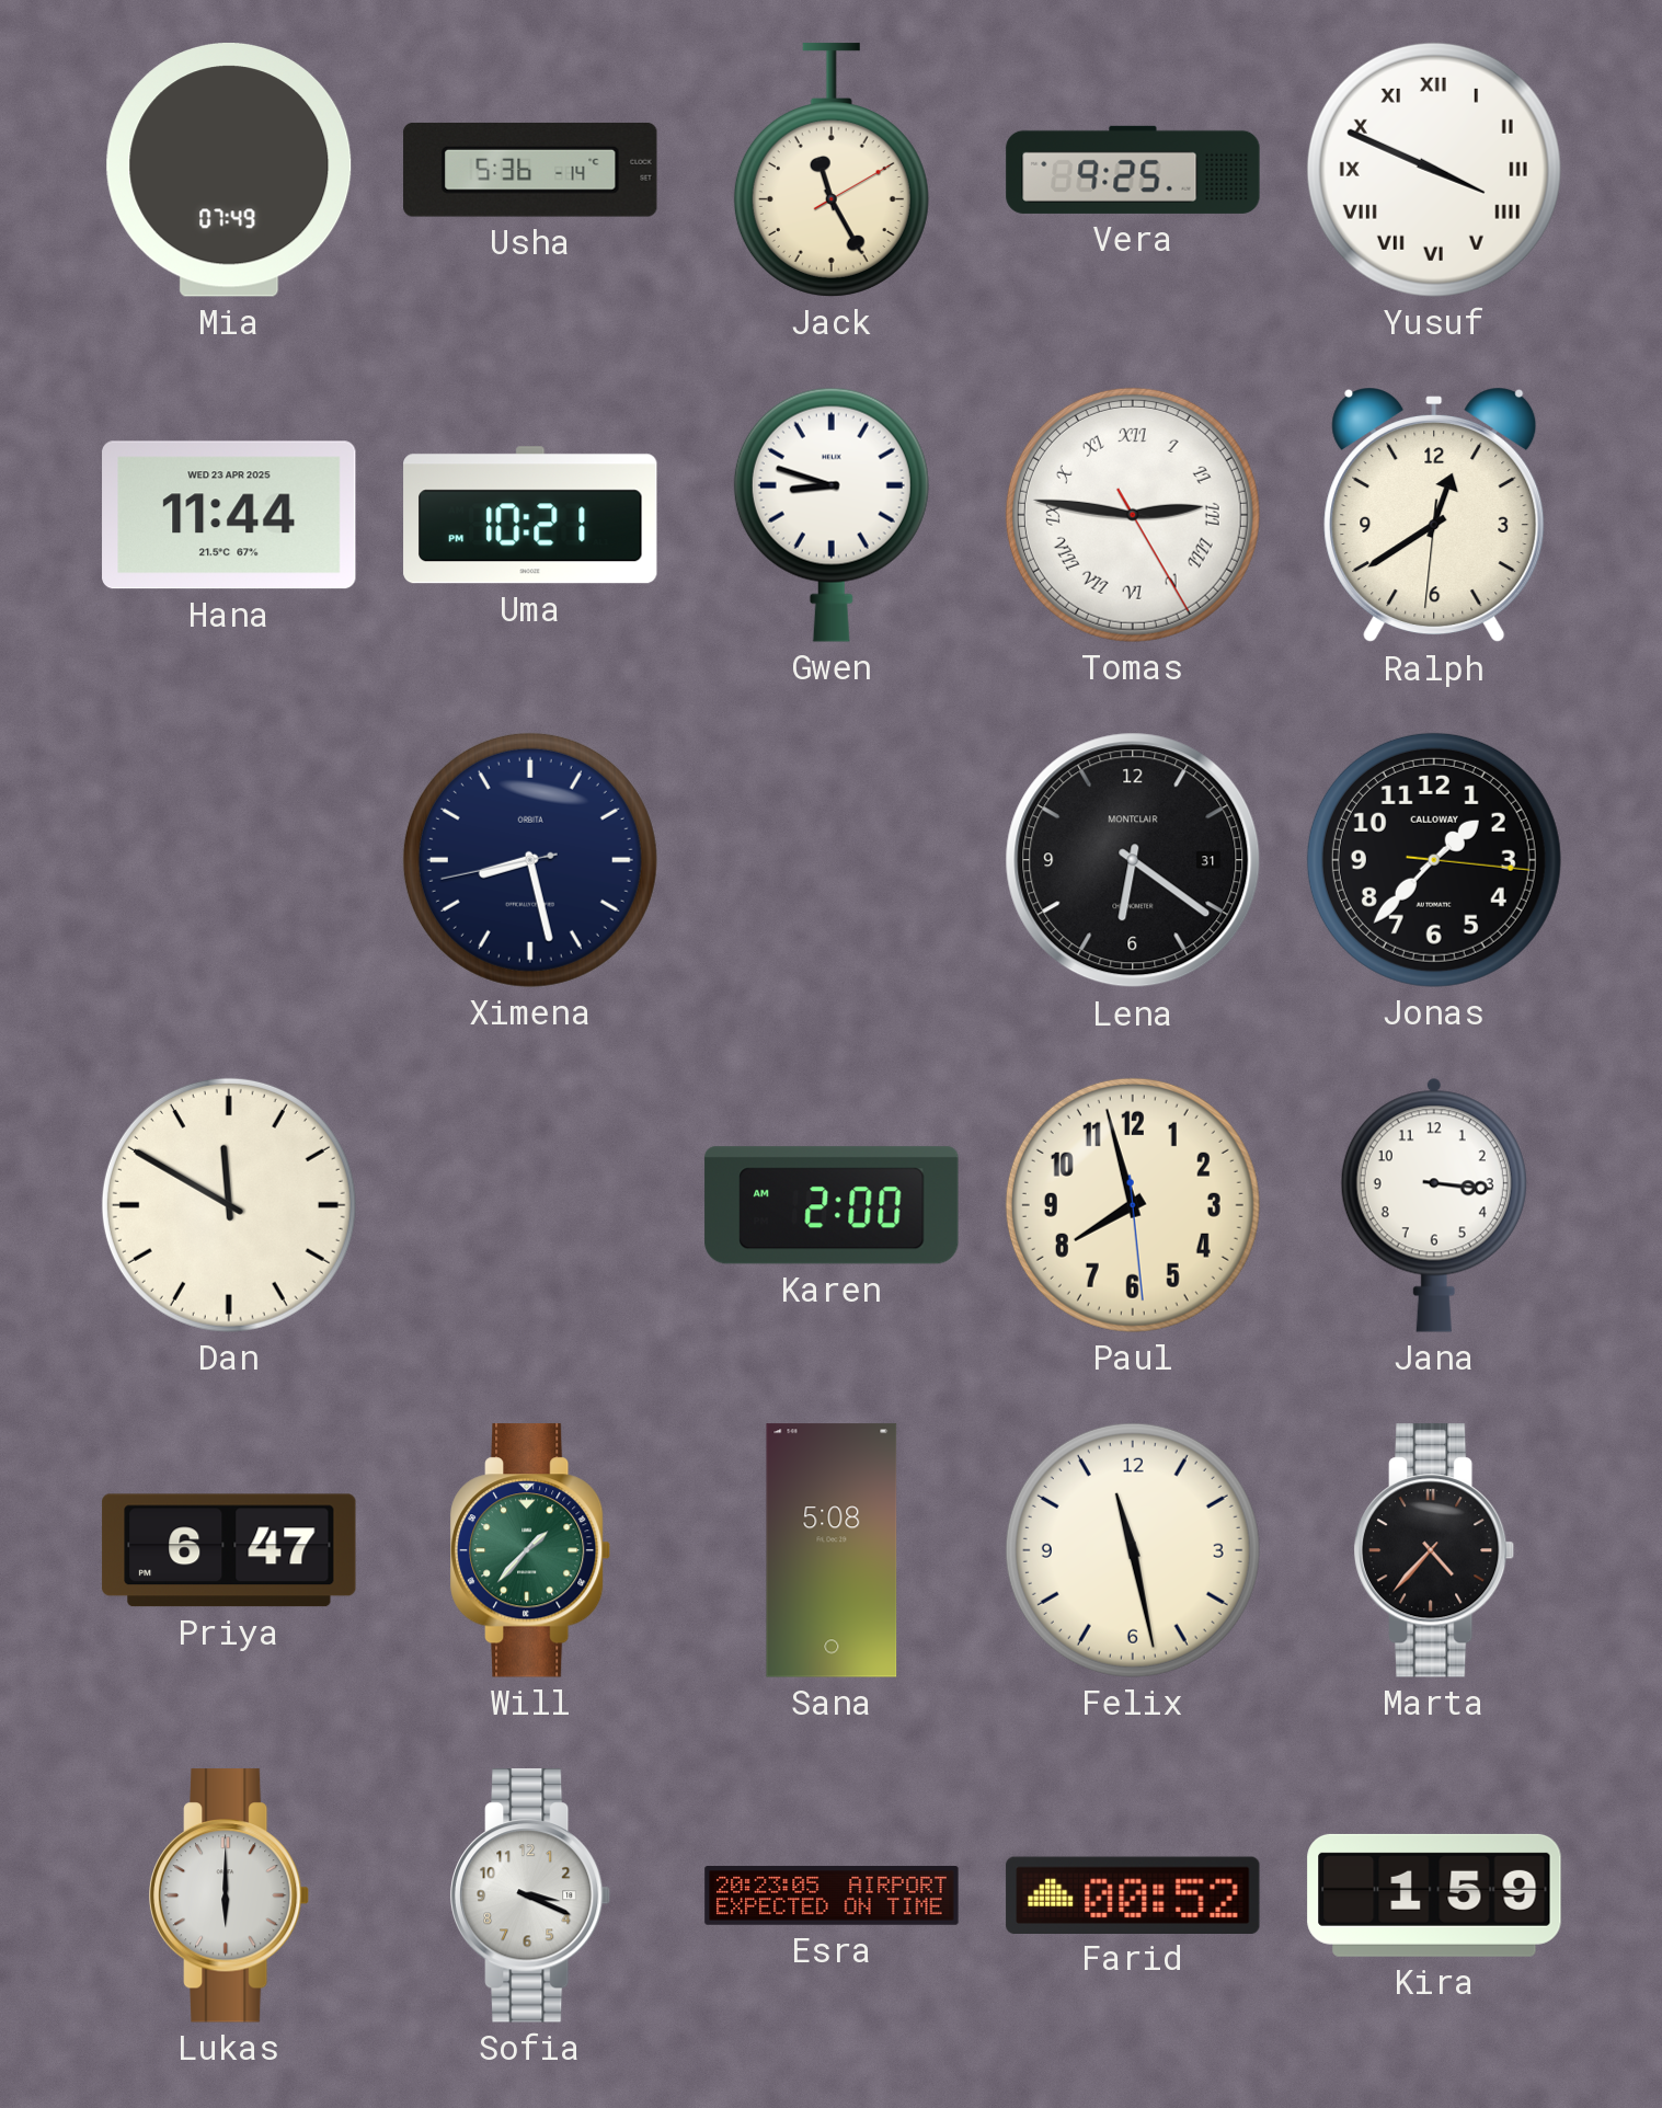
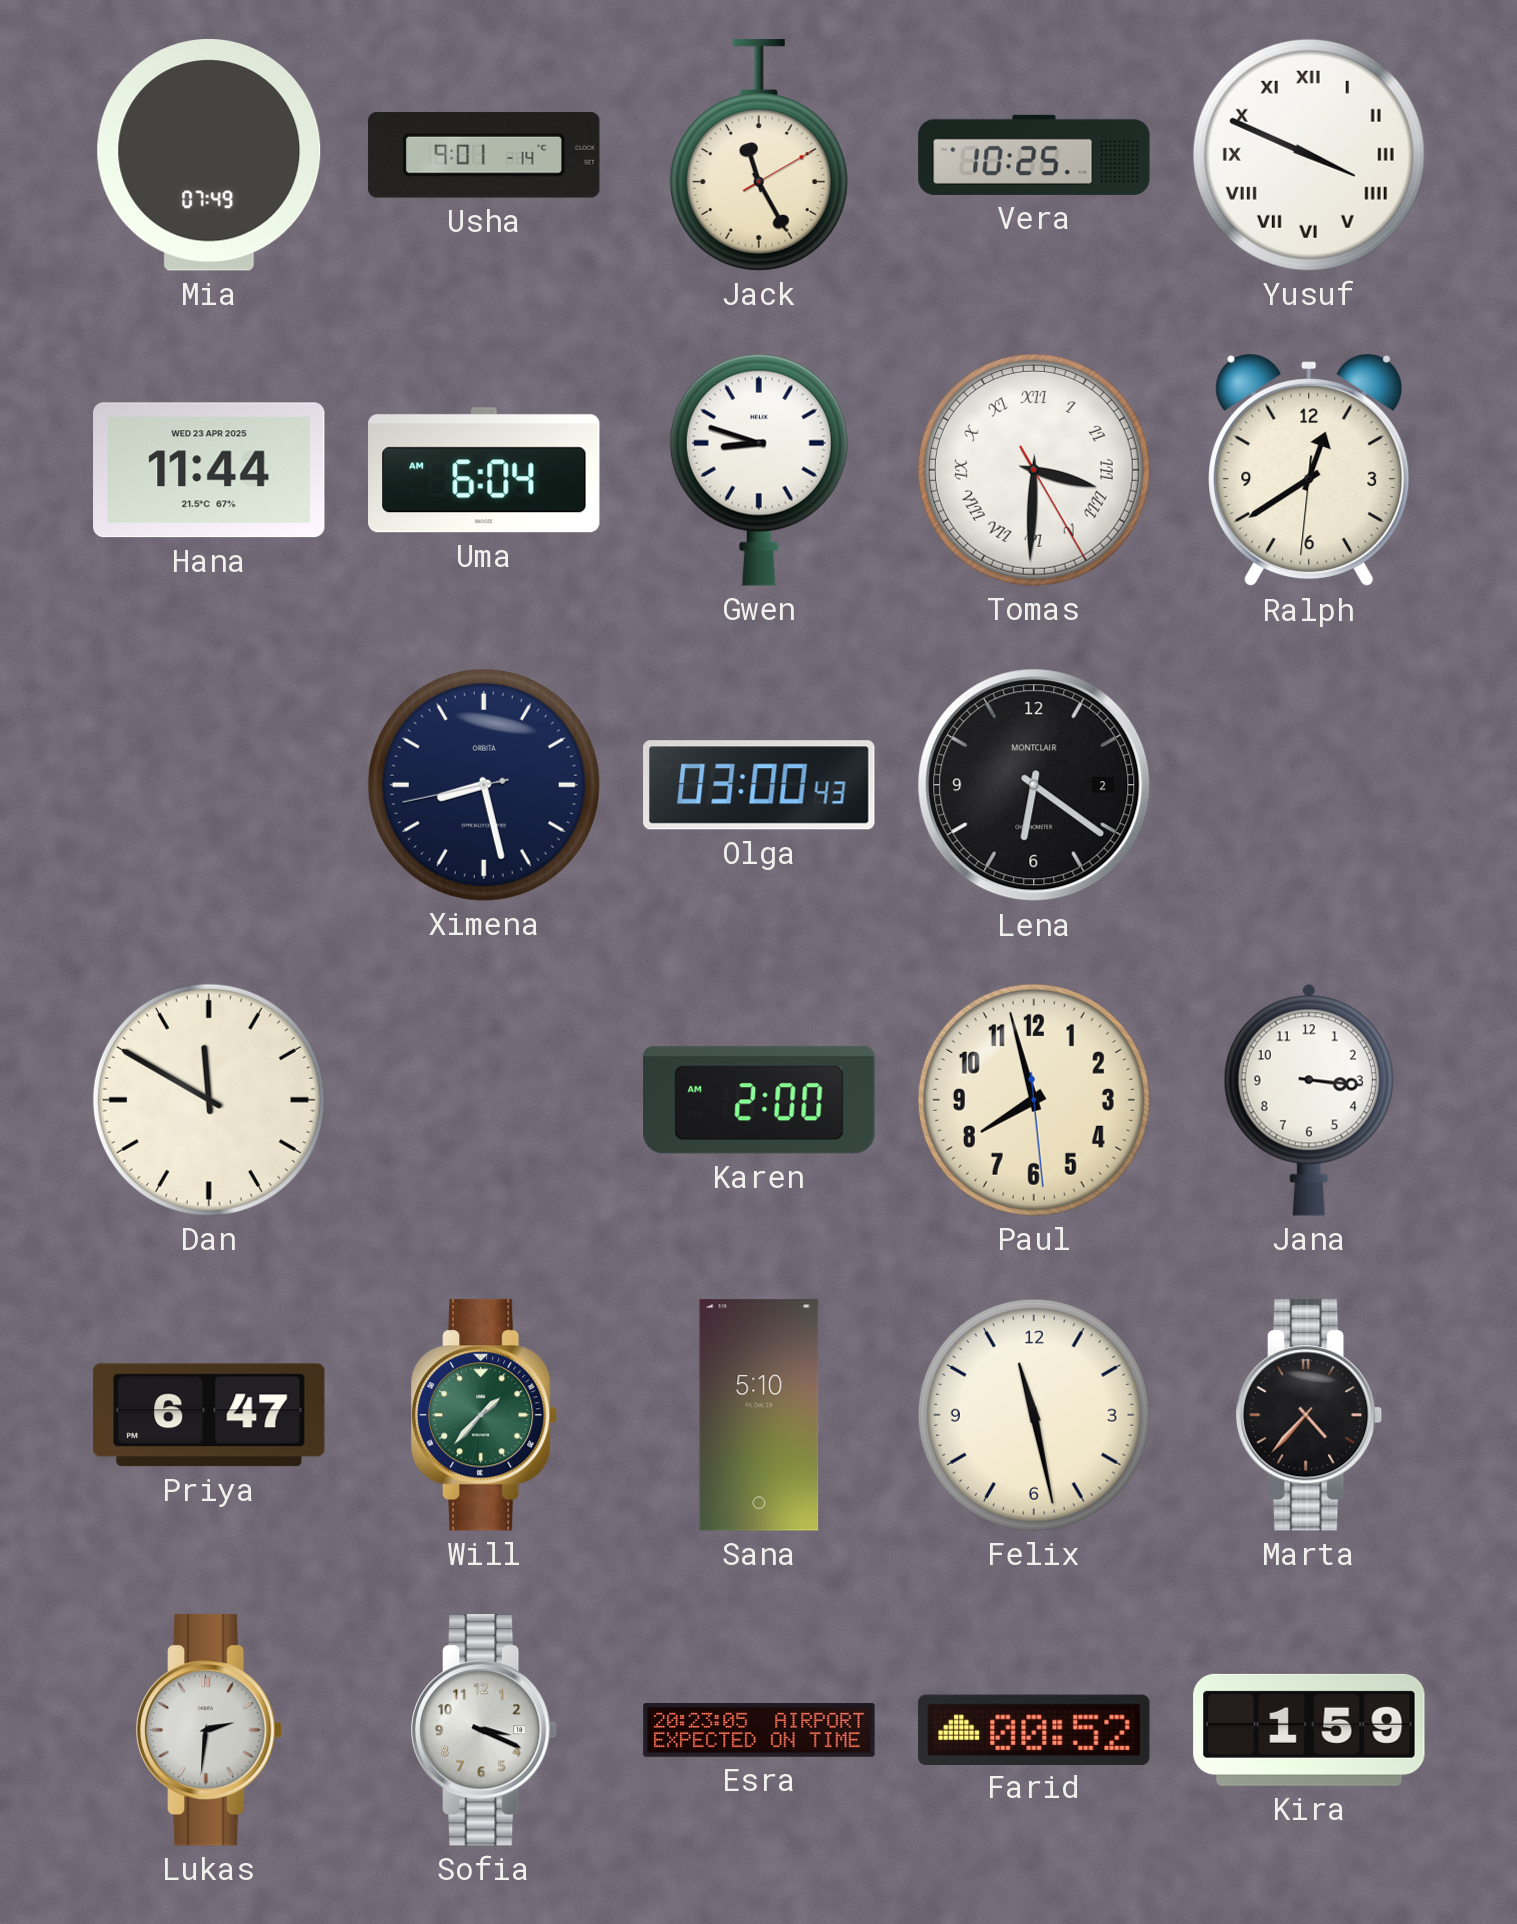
Usha: 5:36 -> 9:01
Vera: 9:25 -> 10:25
Uma: 10:21 -> 6:04
Tomas: 2:46 -> 3:30
Olga: none -> 03:00
Lena date: 31 -> 2
Jonas: 1:37 -> none
Sana: 5:08 -> 5:10
Lukas: 6:00 -> 2:31
